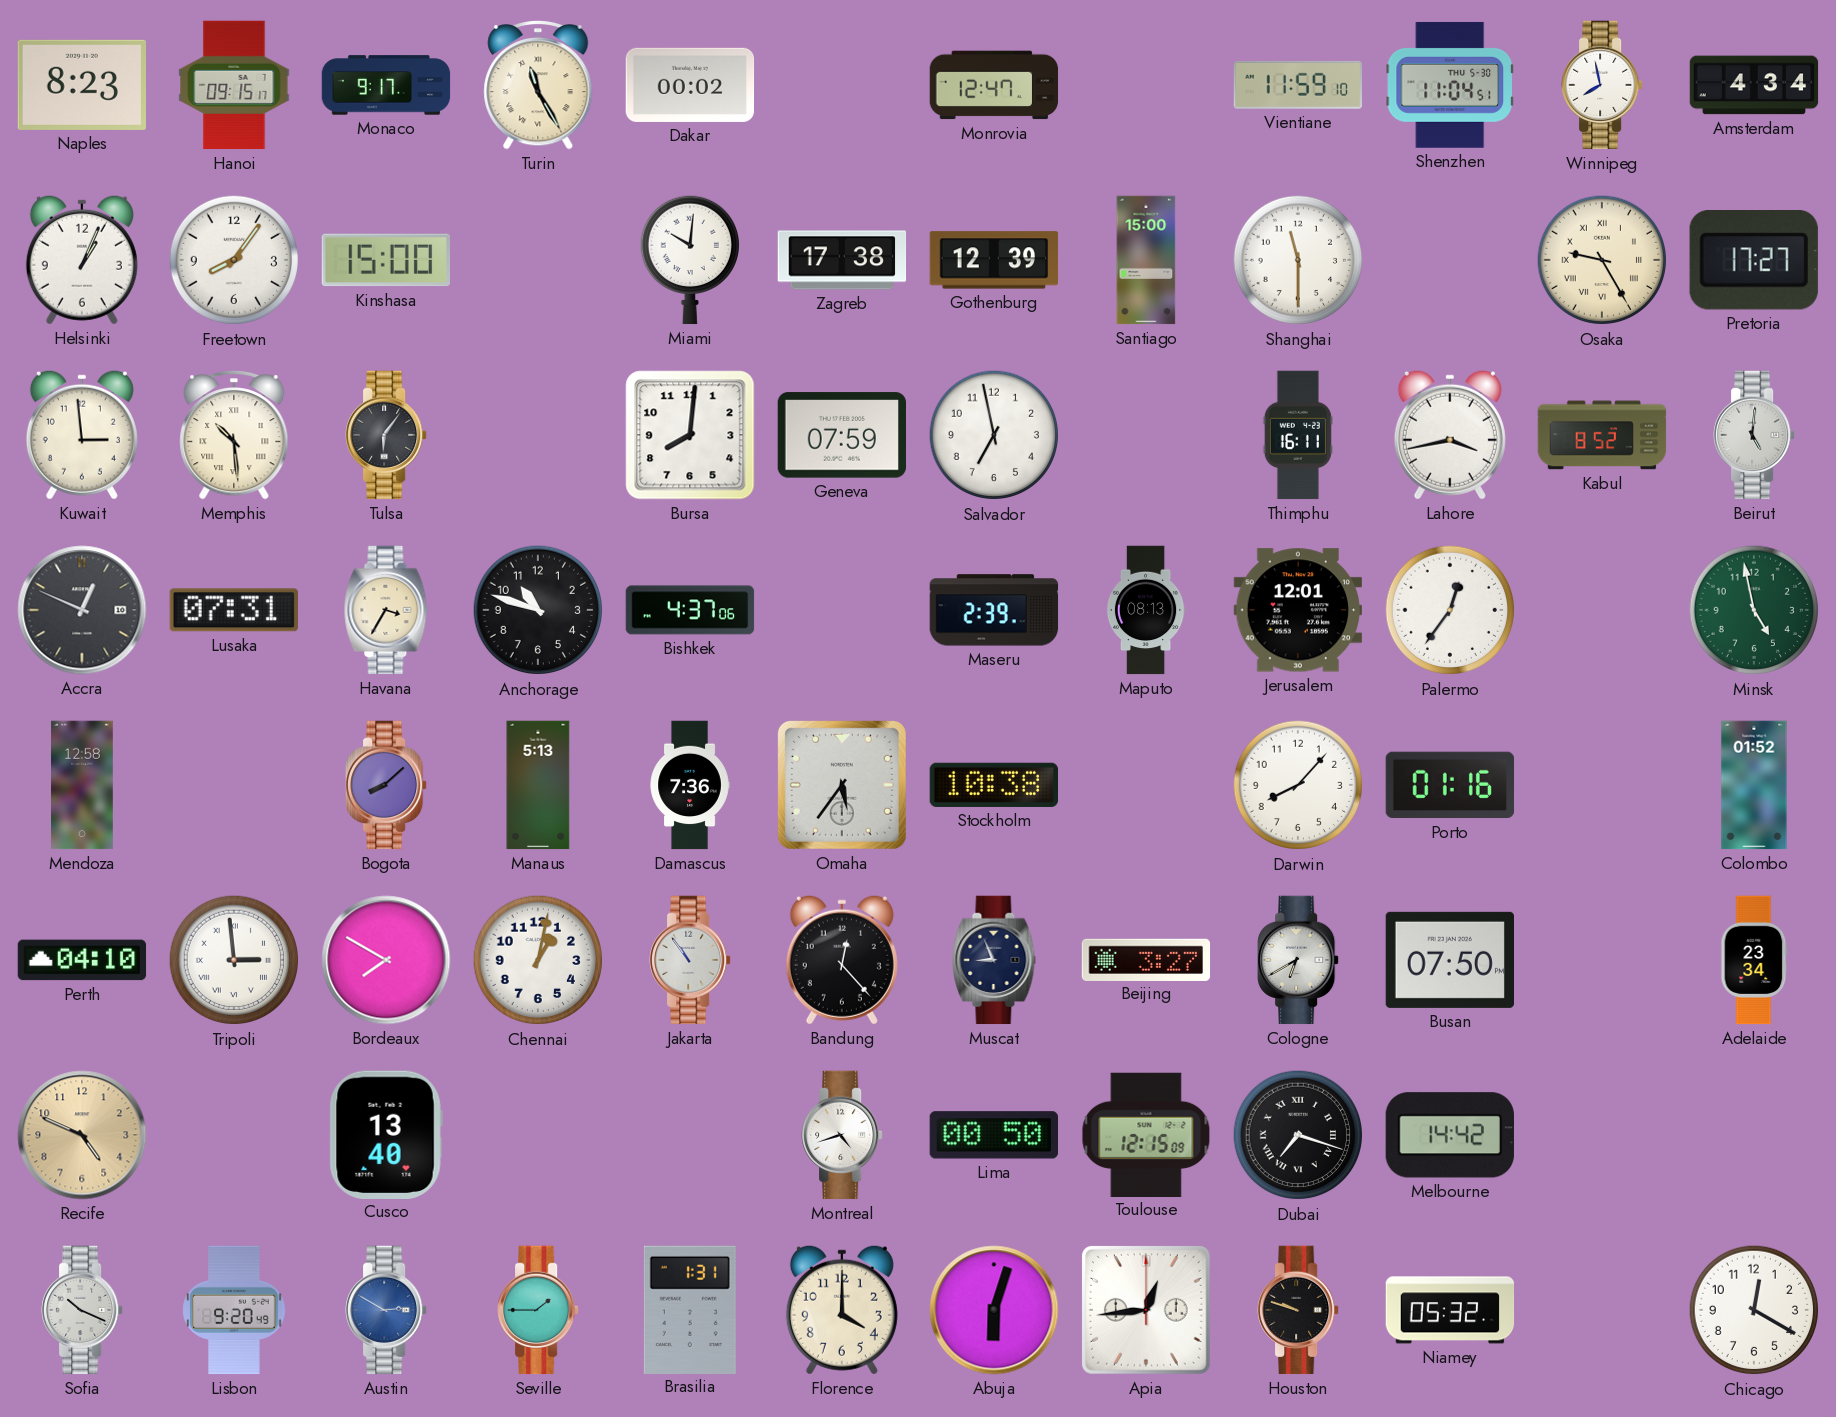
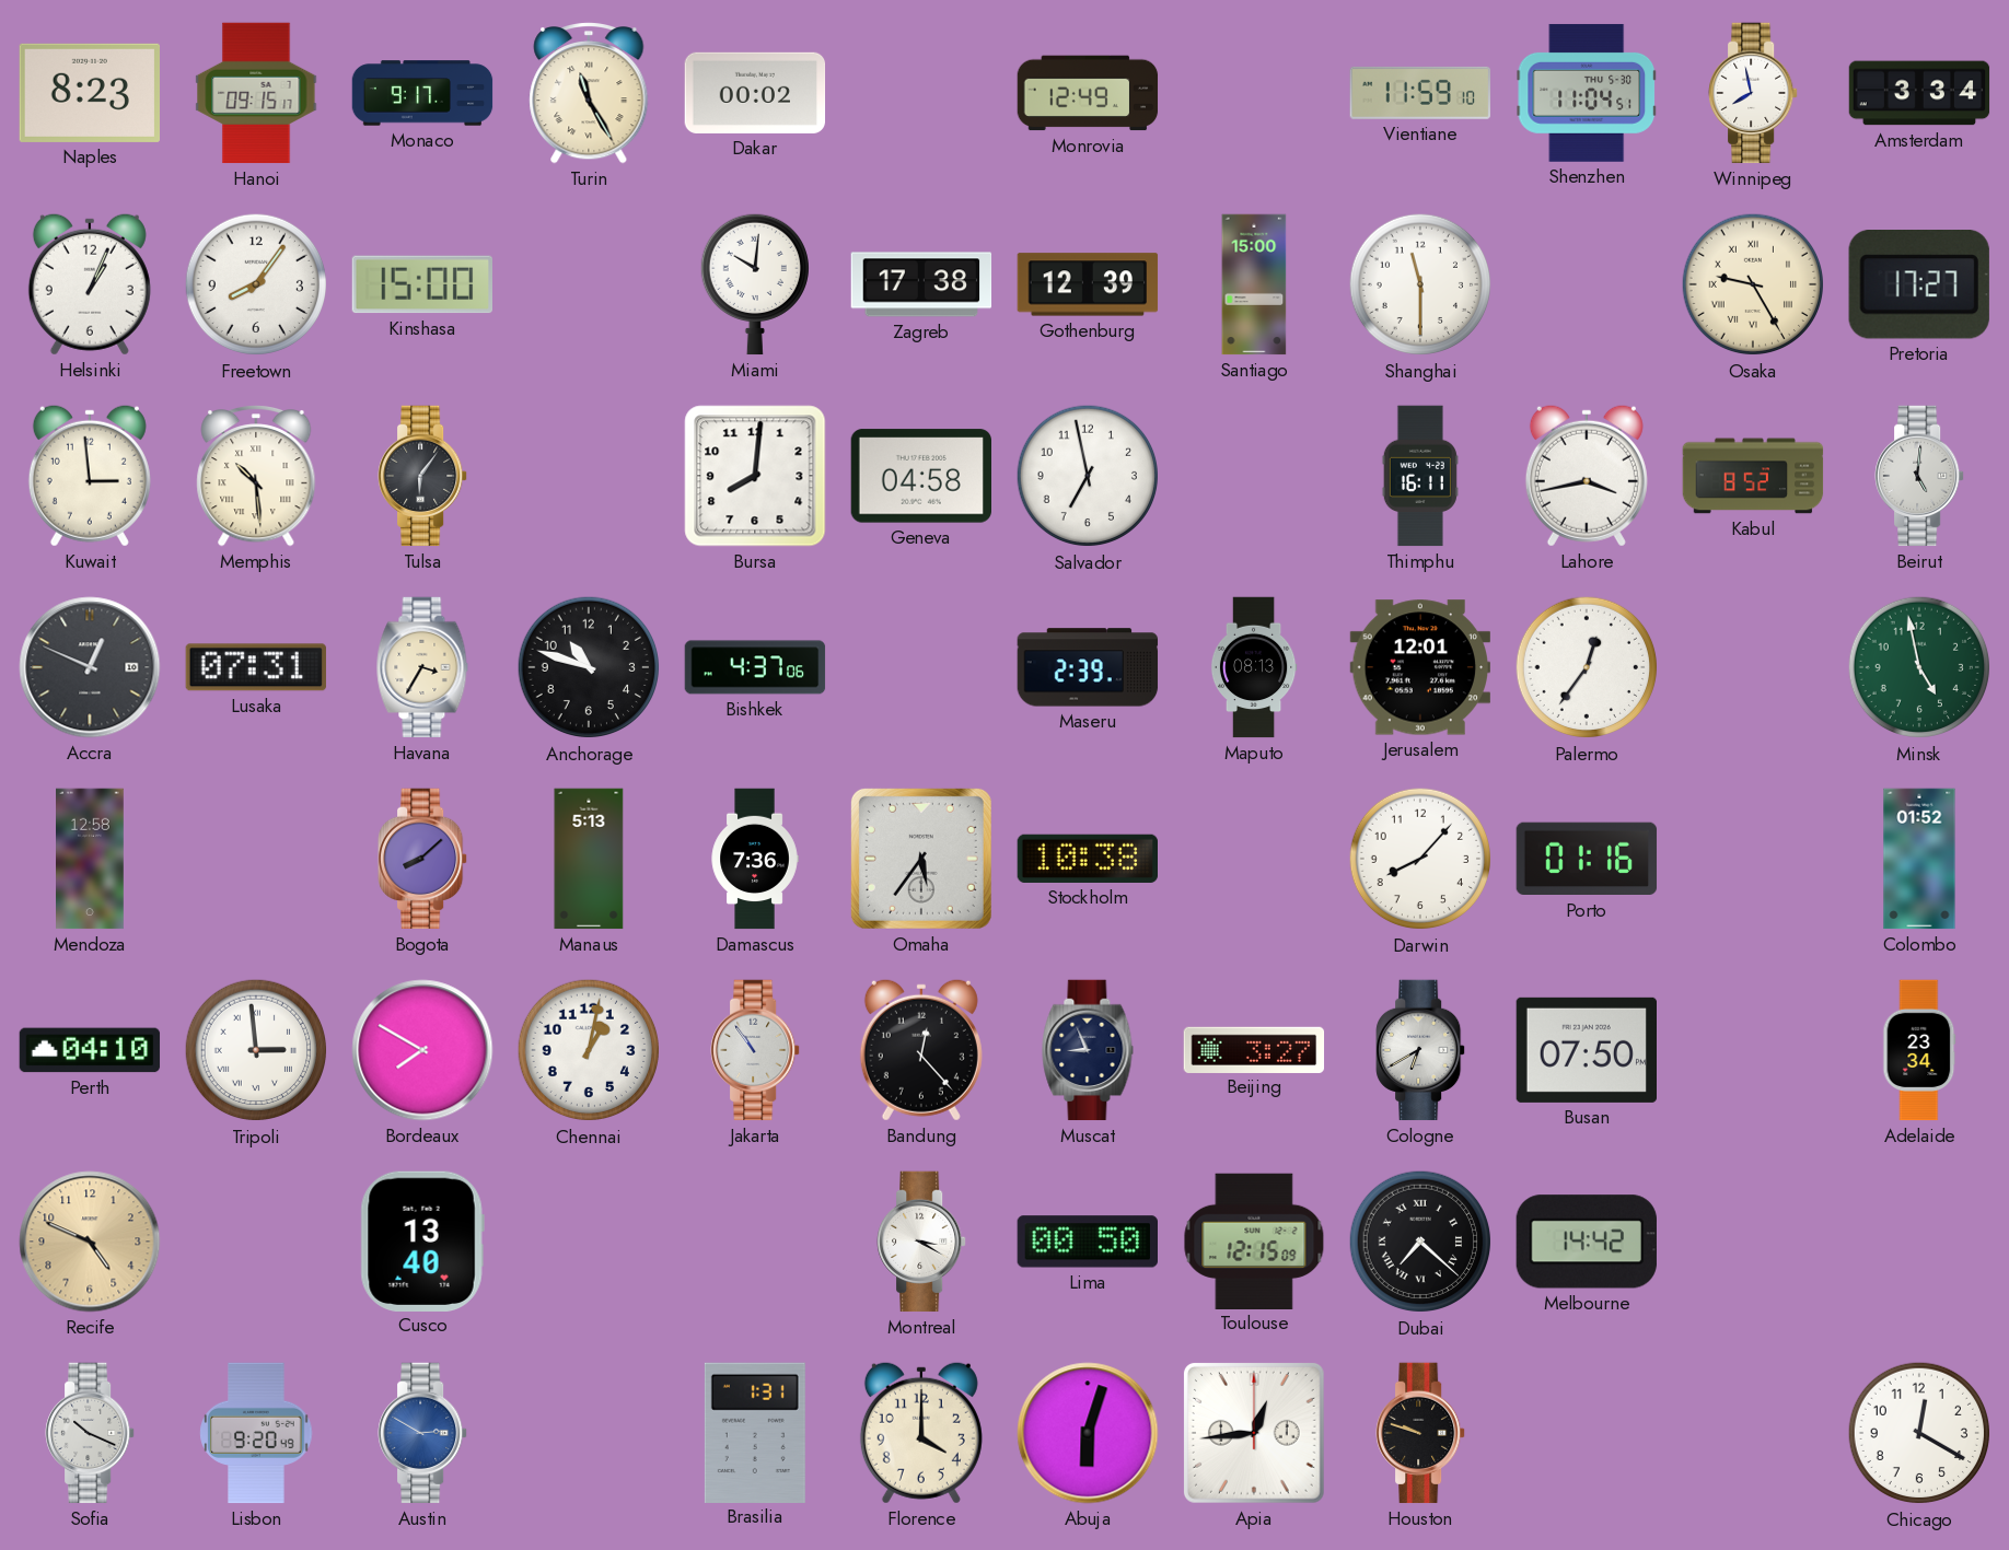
Monrovia: 12:47 -> 12:49
Amsterdam: 4:34 -> 3:34
Geneva: 07:59 -> 04:58
Montreal: 4:42 -> 3:20
Dubai: 7:18 -> 7:22
Seville: 1:45 -> none
Niamey: 05:32 -> none
